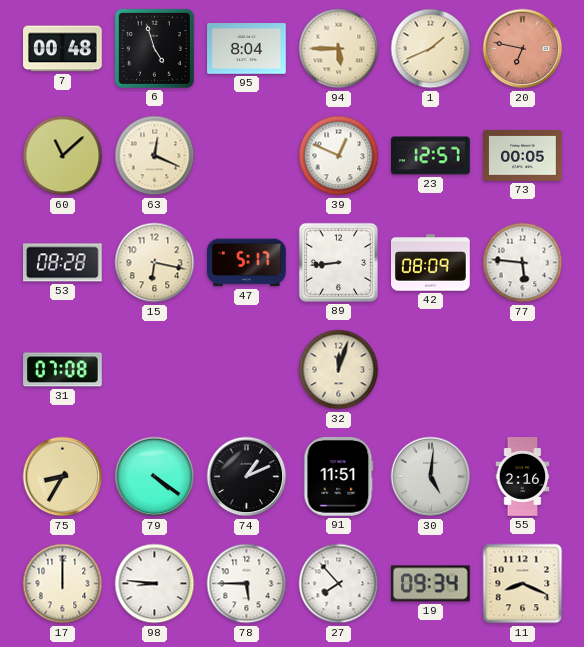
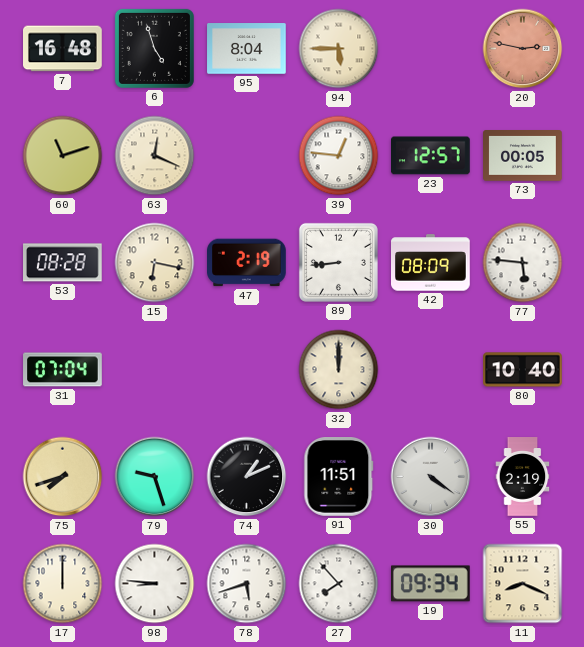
7: 00:48 -> 16:48
1: 1:41 -> none
20: 6:47 -> 2:47
60: 11:08 -> 11:12
39: 12:49 -> 12:46
47: 5:17 -> 2:19
31: 07:08 -> 07:04
32: 12:03 -> 12:00
80: none -> 10:40
75: 8:35 -> 7:42
79: 4:21 -> 9:27
30: 5:01 -> 4:21
55: 2:16 -> 2:19
78: 5:45 -> 5:42
